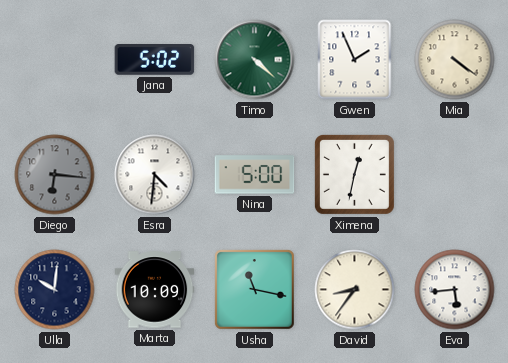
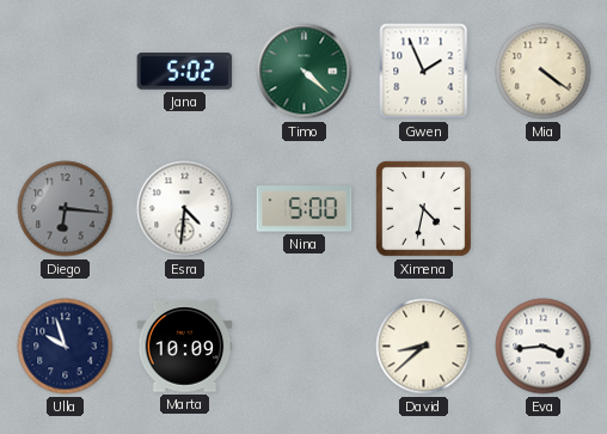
Ximena: 12:32 -> 4:32
Ulla: 10:01 -> 9:57
Usha: 11:17 -> none
David: 8:36 -> 8:38
Eva: 5:44 -> 3:44
